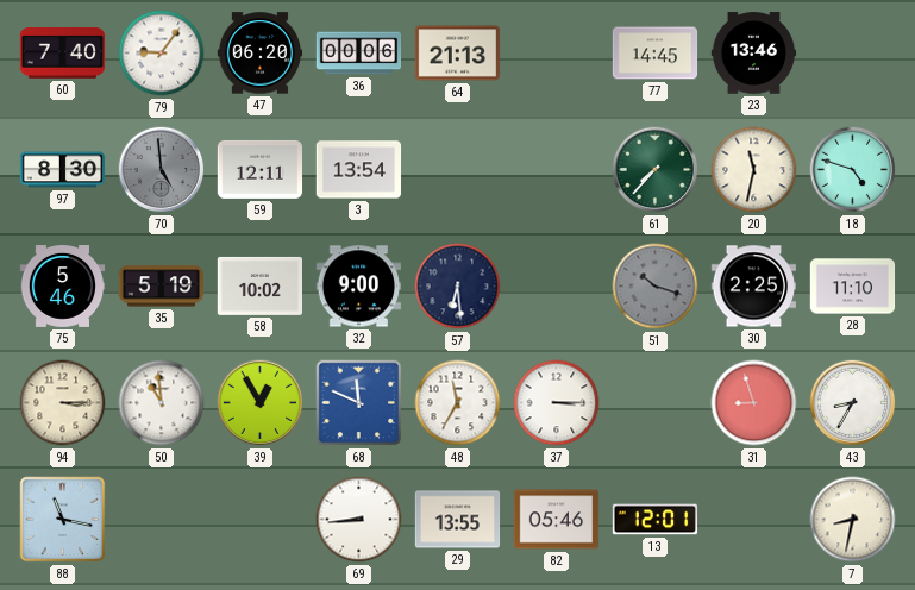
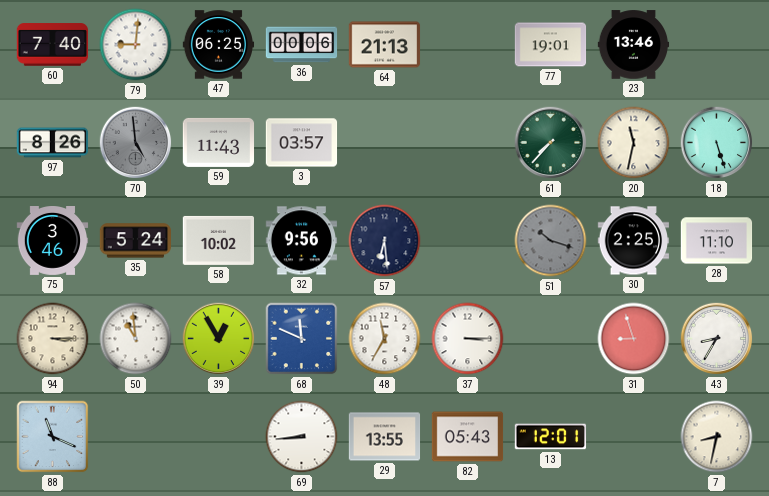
79: 9:06 -> 9:01
47: 06:20 -> 06:25
77: 14:45 -> 19:01
97: 8:30 -> 8:26
59: 12:11 -> 11:43
3: 13:54 -> 03:57
18: 4:48 -> 5:27
75: 5:46 -> 3:46
35: 5:19 -> 5:24
32: 9:00 -> 9:56
88: 11:17 -> 11:19
82: 05:46 -> 05:43
